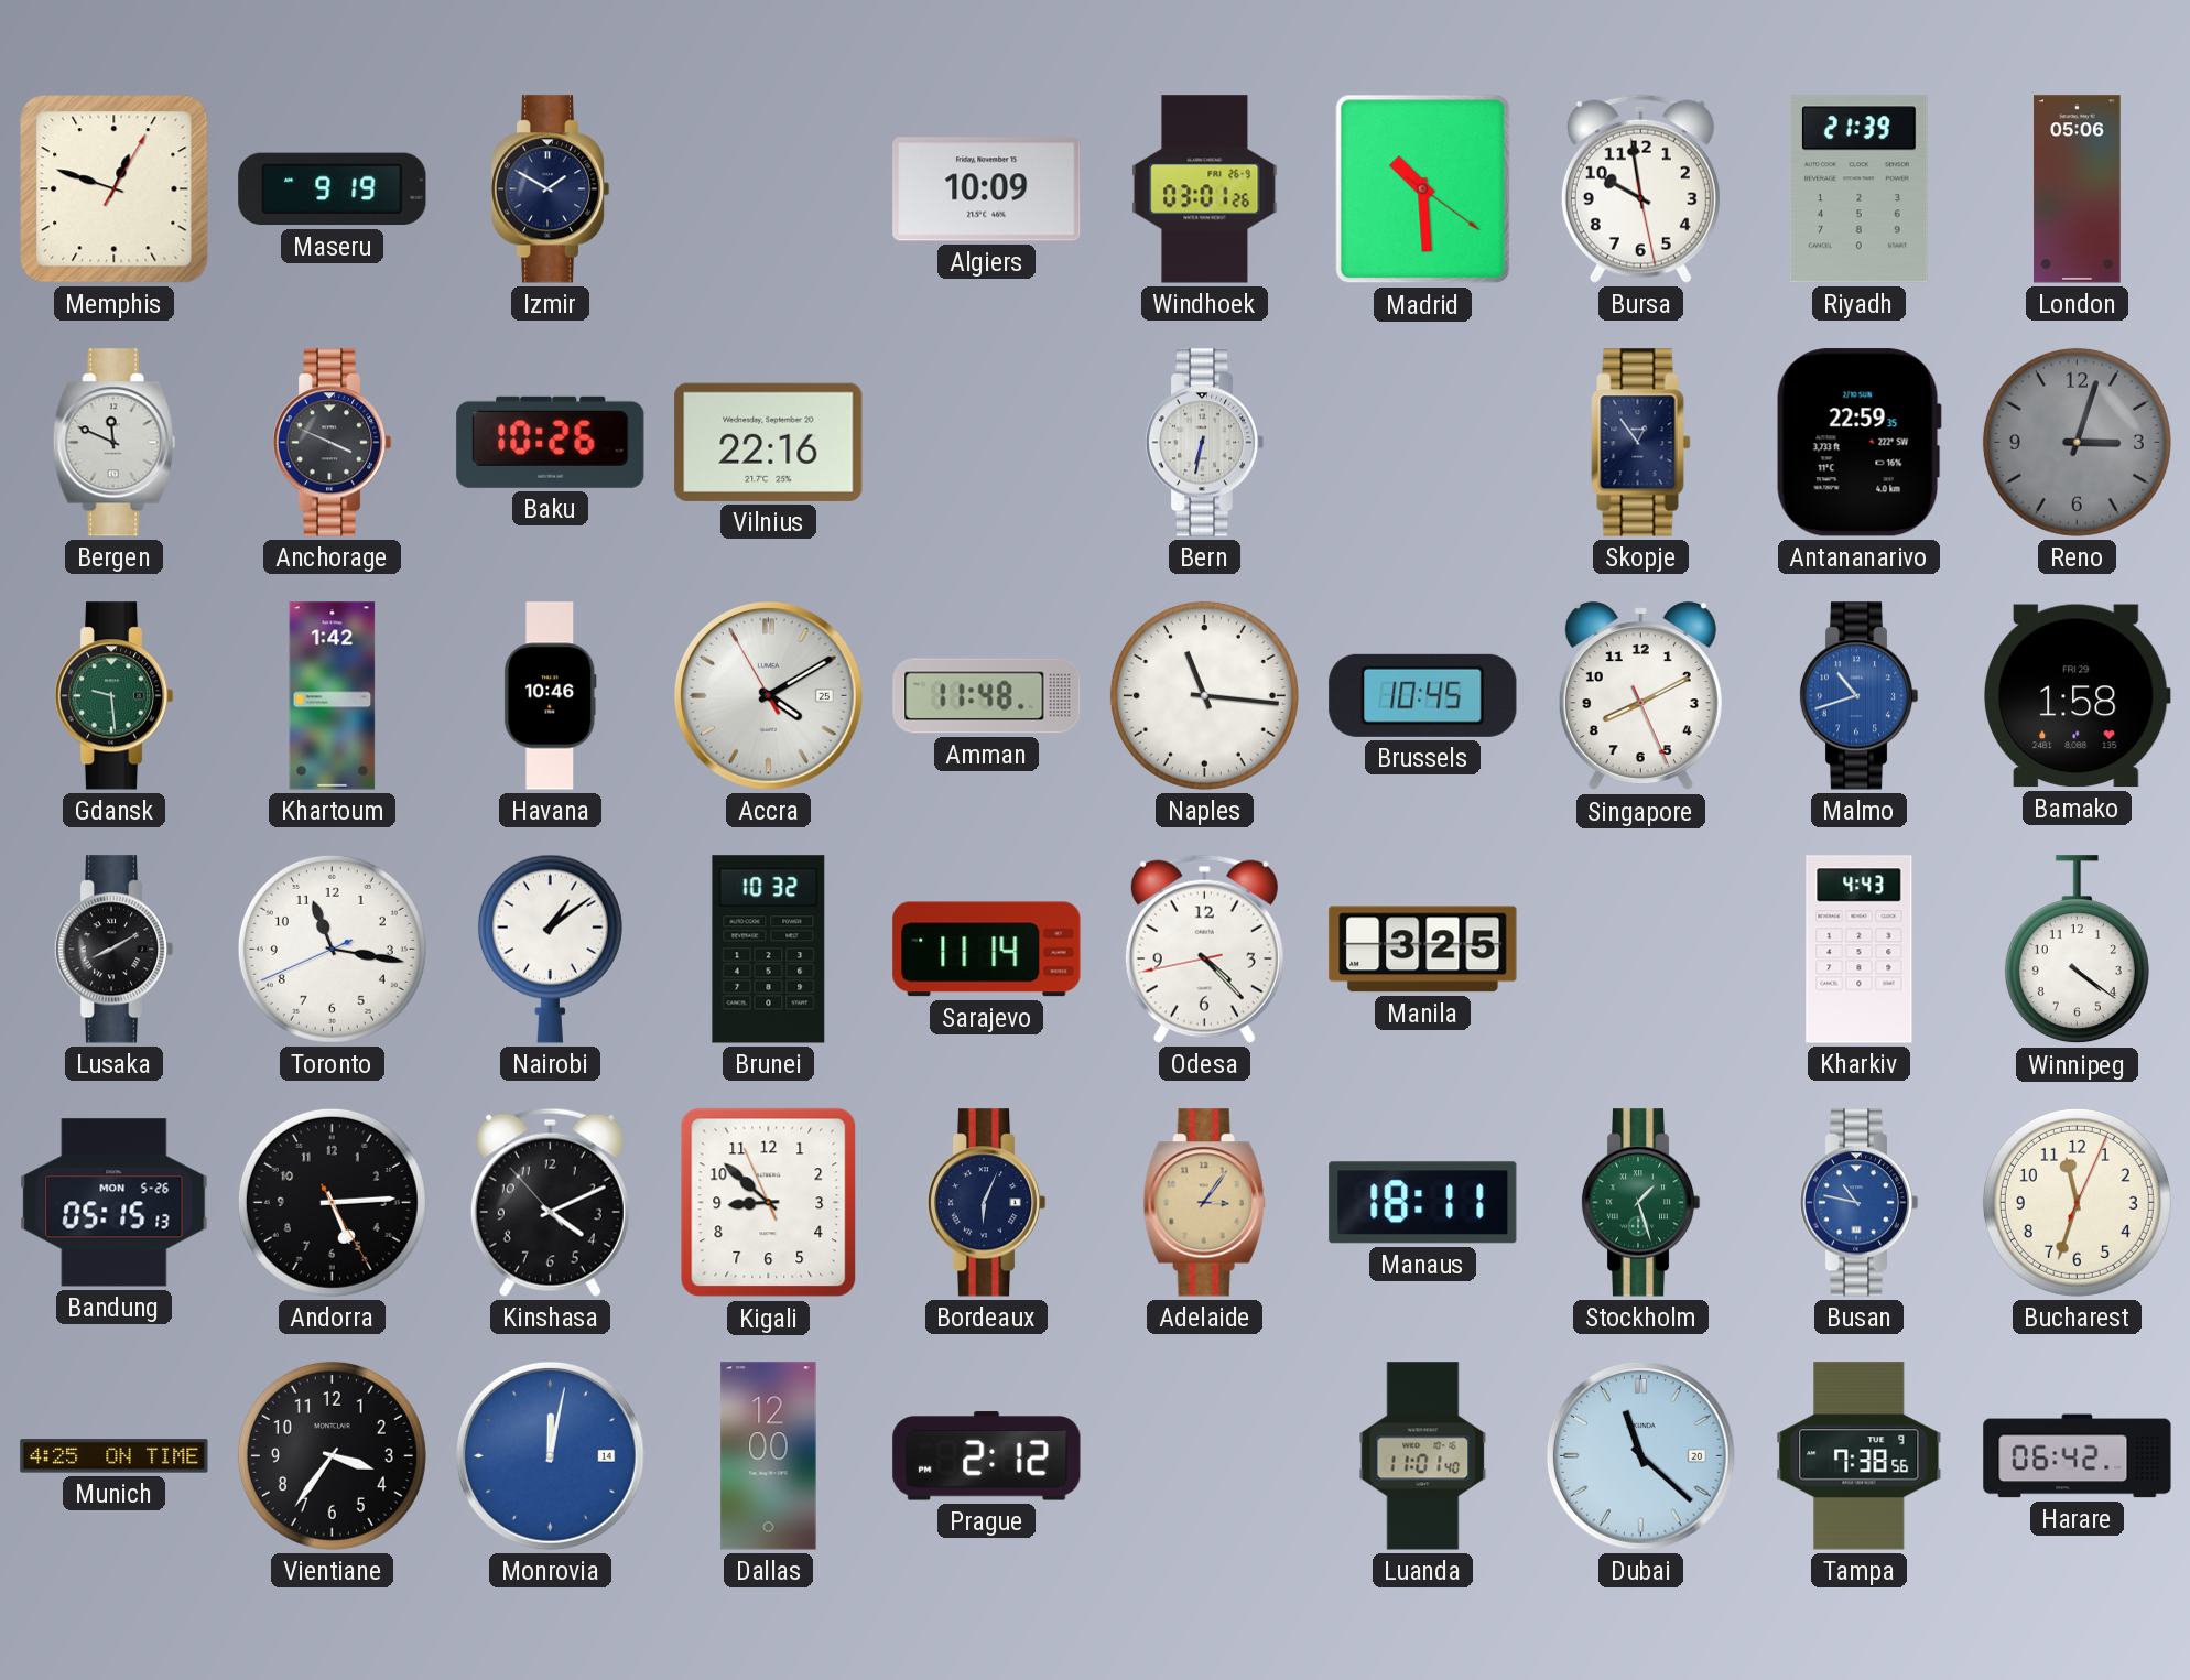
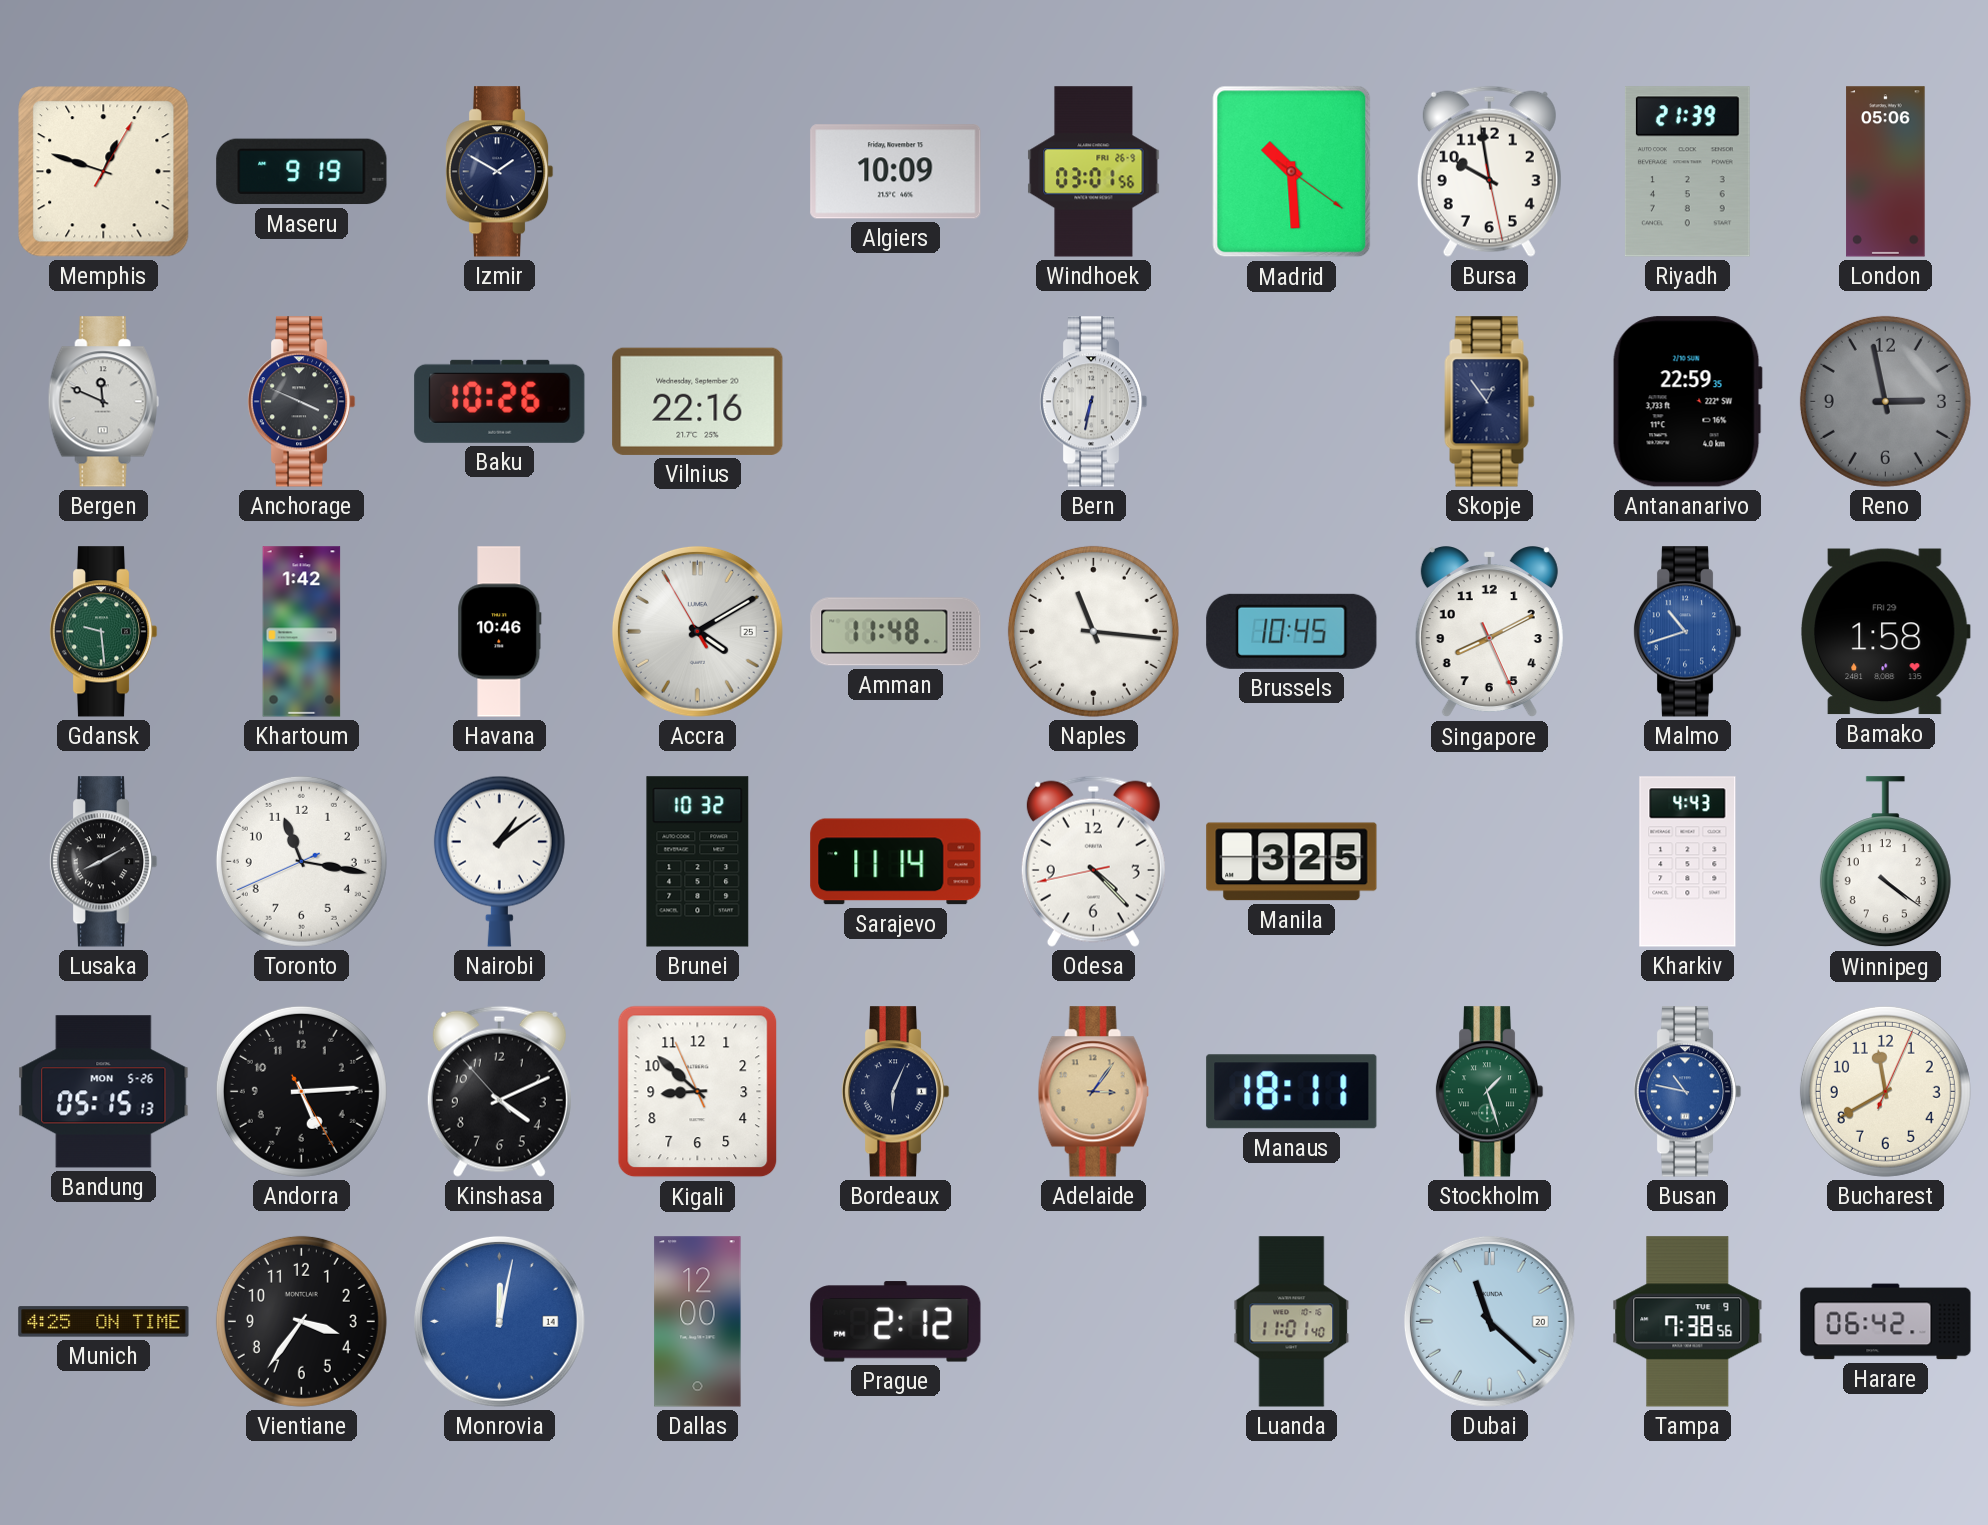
Windhoek: 03:01:26 -> 03:01:56
Reno: 3:03 -> 2:58
Bucharest: 11:33 -> 11:40
